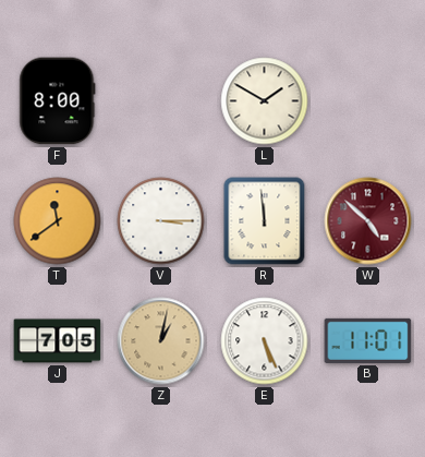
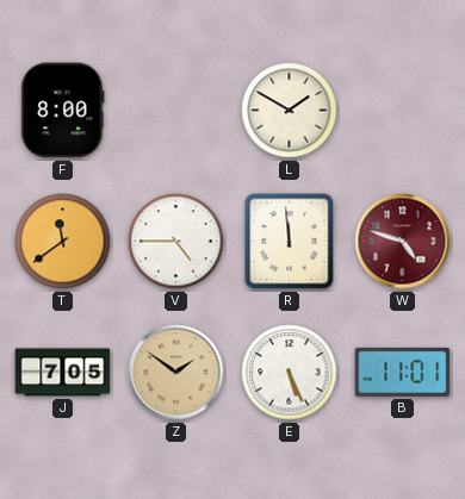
V: 3:15 -> 4:45
W: 4:52 -> 4:48
Z: 1:02 -> 1:51
